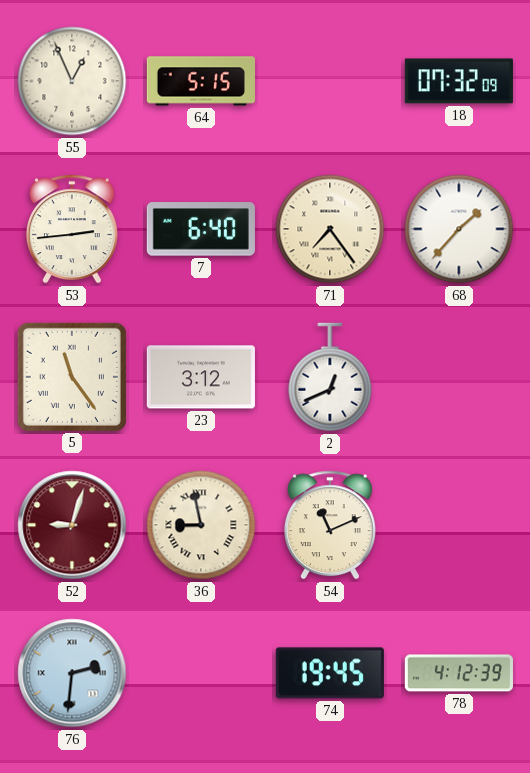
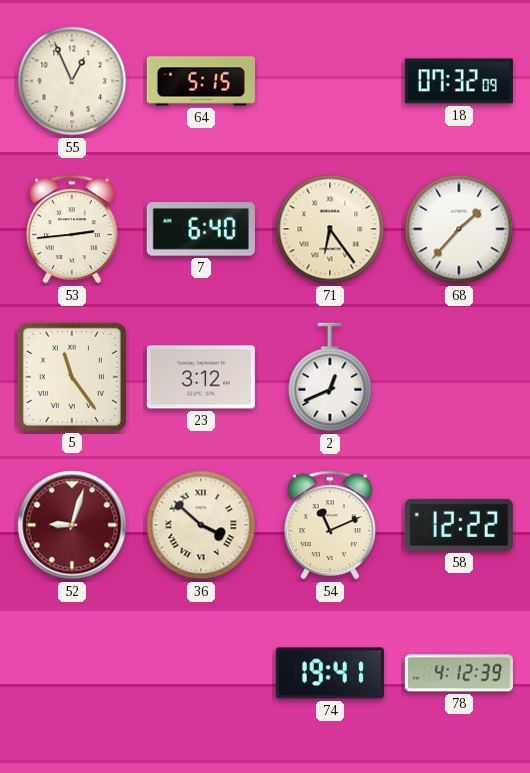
71: 7:24 -> 6:24
36: 8:58 -> 3:52
58: none -> 12:22
76: 2:31 -> none
74: 19:45 -> 19:41
